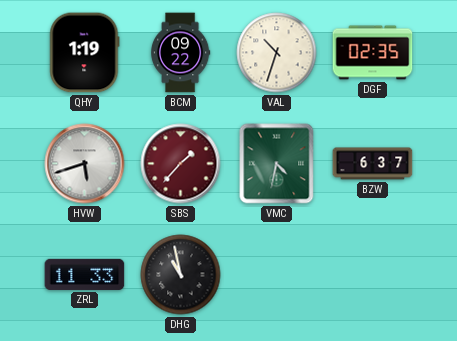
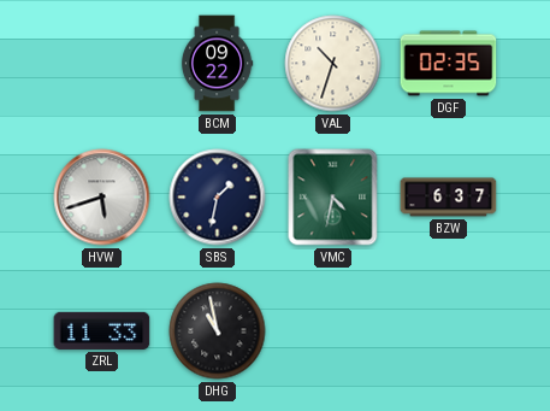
QHY: 1:19 -> none
SBS: 1:37 -> 1:32
SBS dial: burgundy -> navy
